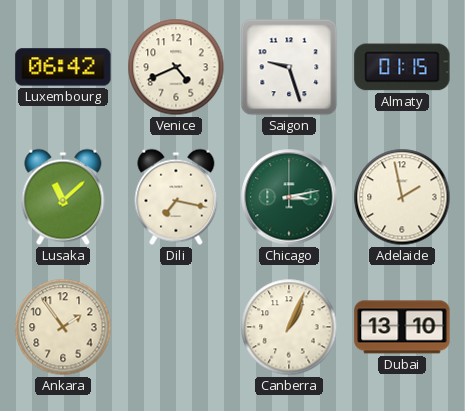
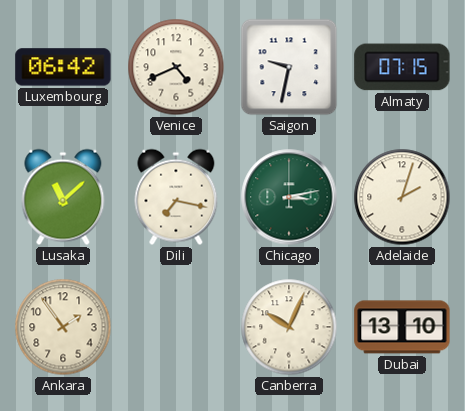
Saigon: 9:27 -> 9:32
Almaty: 01:15 -> 07:15
Adelaide: 1:58 -> 2:03
Canberra: 1:04 -> 10:04
